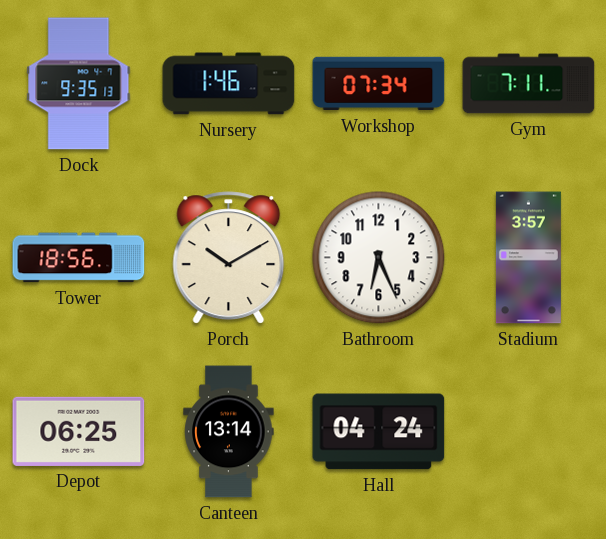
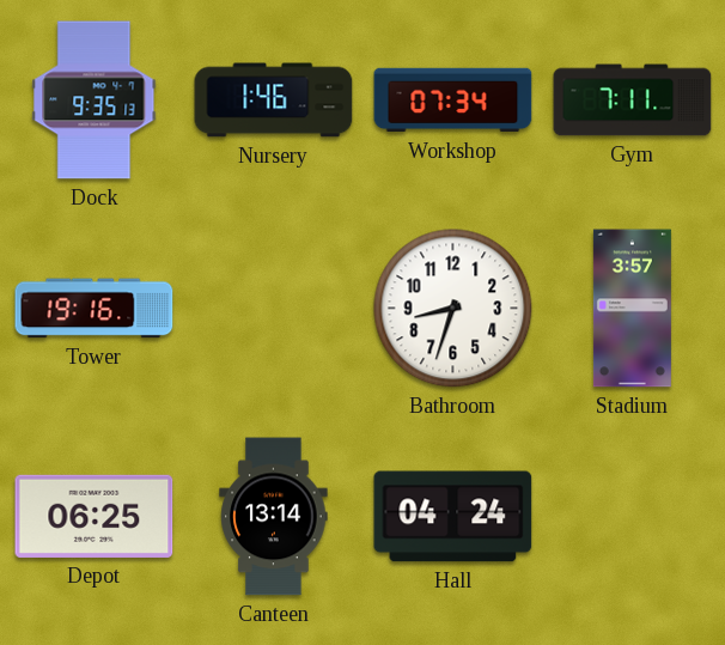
Tower: 18:56 -> 19:16
Porch: 10:10 -> none
Bathroom: 6:26 -> 8:33
